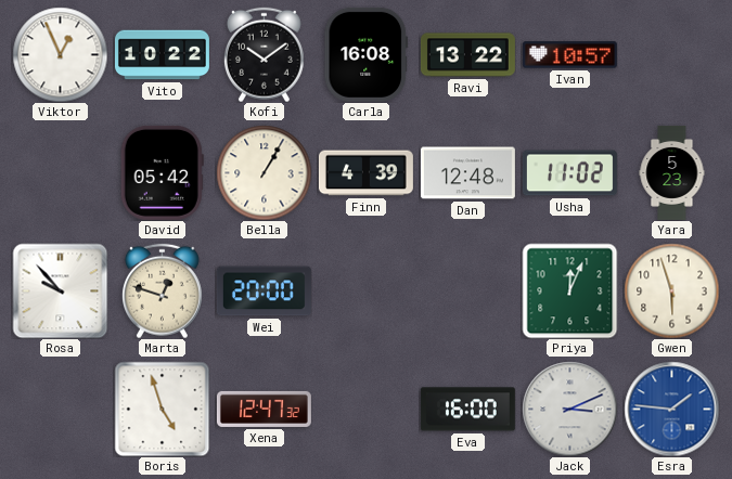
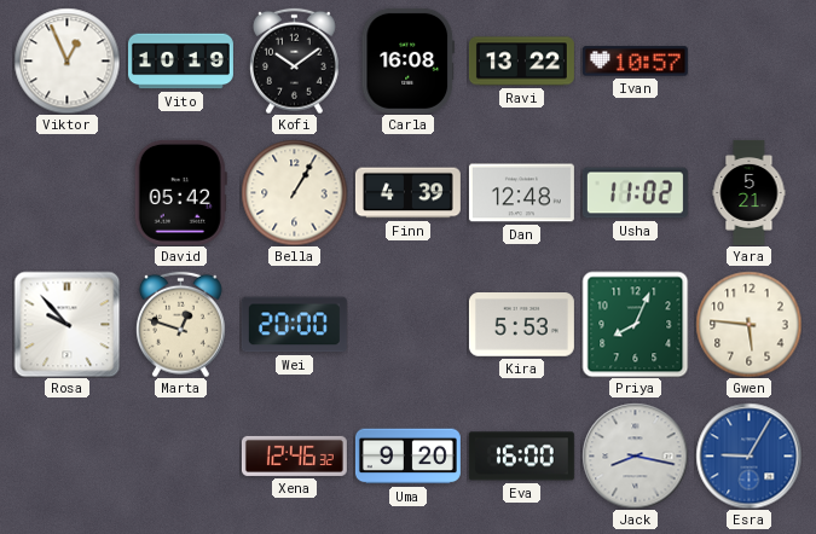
Vito: 10:22 -> 10:19
Yara: 5:23 -> 5:21
Kira: none -> 5:53
Priya: 12:04 -> 8:04
Gwen: 5:57 -> 5:46
Boris: 4:57 -> none
Xena: 12:47 -> 12:46
Uma: none -> 9:20
Jack: 3:11 -> 8:17
Esra: 1:46 -> 9:05
